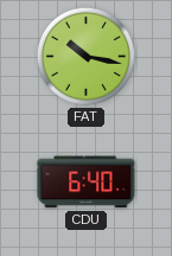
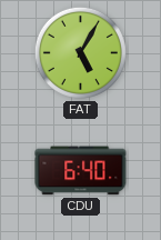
FAT: 10:17 -> 5:05
